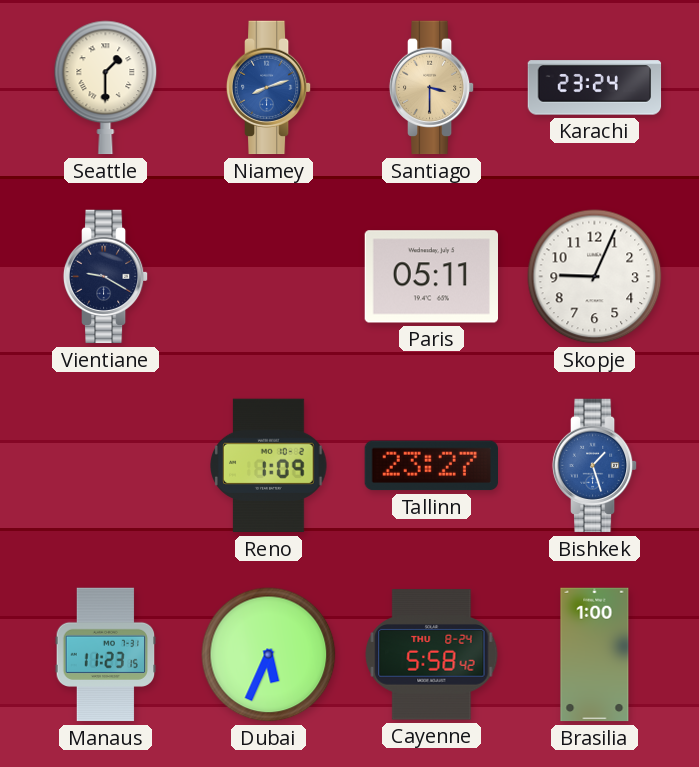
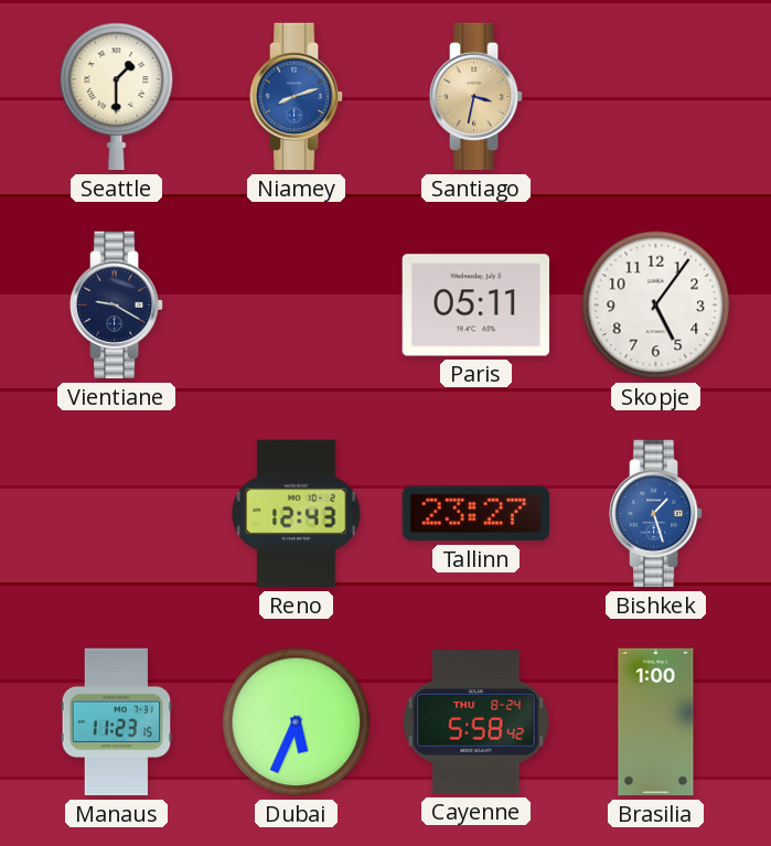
Santiago: 3:30 -> 3:32
Karachi: 23:24 -> none
Skopje: 9:04 -> 5:06
Reno: 1:09 -> 12:43
